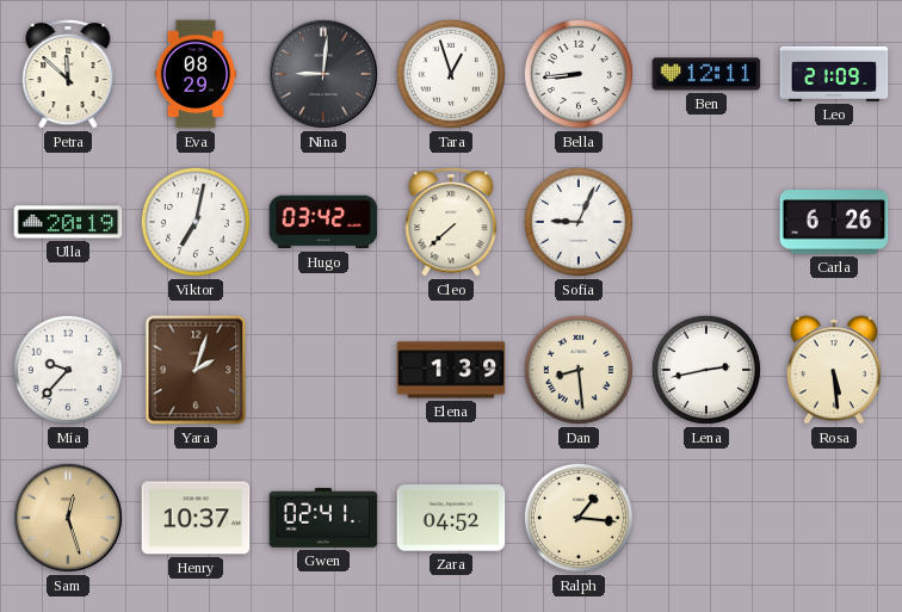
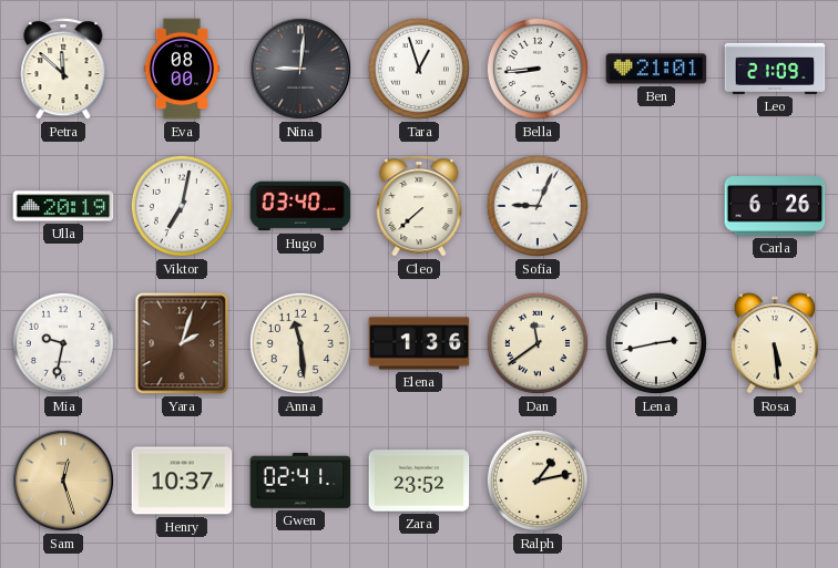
Eva: 08:29 -> 08:00
Ben: 12:11 -> 21:01
Hugo: 03:42 -> 03:40
Mia: 9:37 -> 9:32
Anna: none -> 11:29
Elena: 1:39 -> 1:36
Dan: 8:29 -> 11:39
Zara: 04:52 -> 23:52
Ralph: 1:16 -> 1:13
